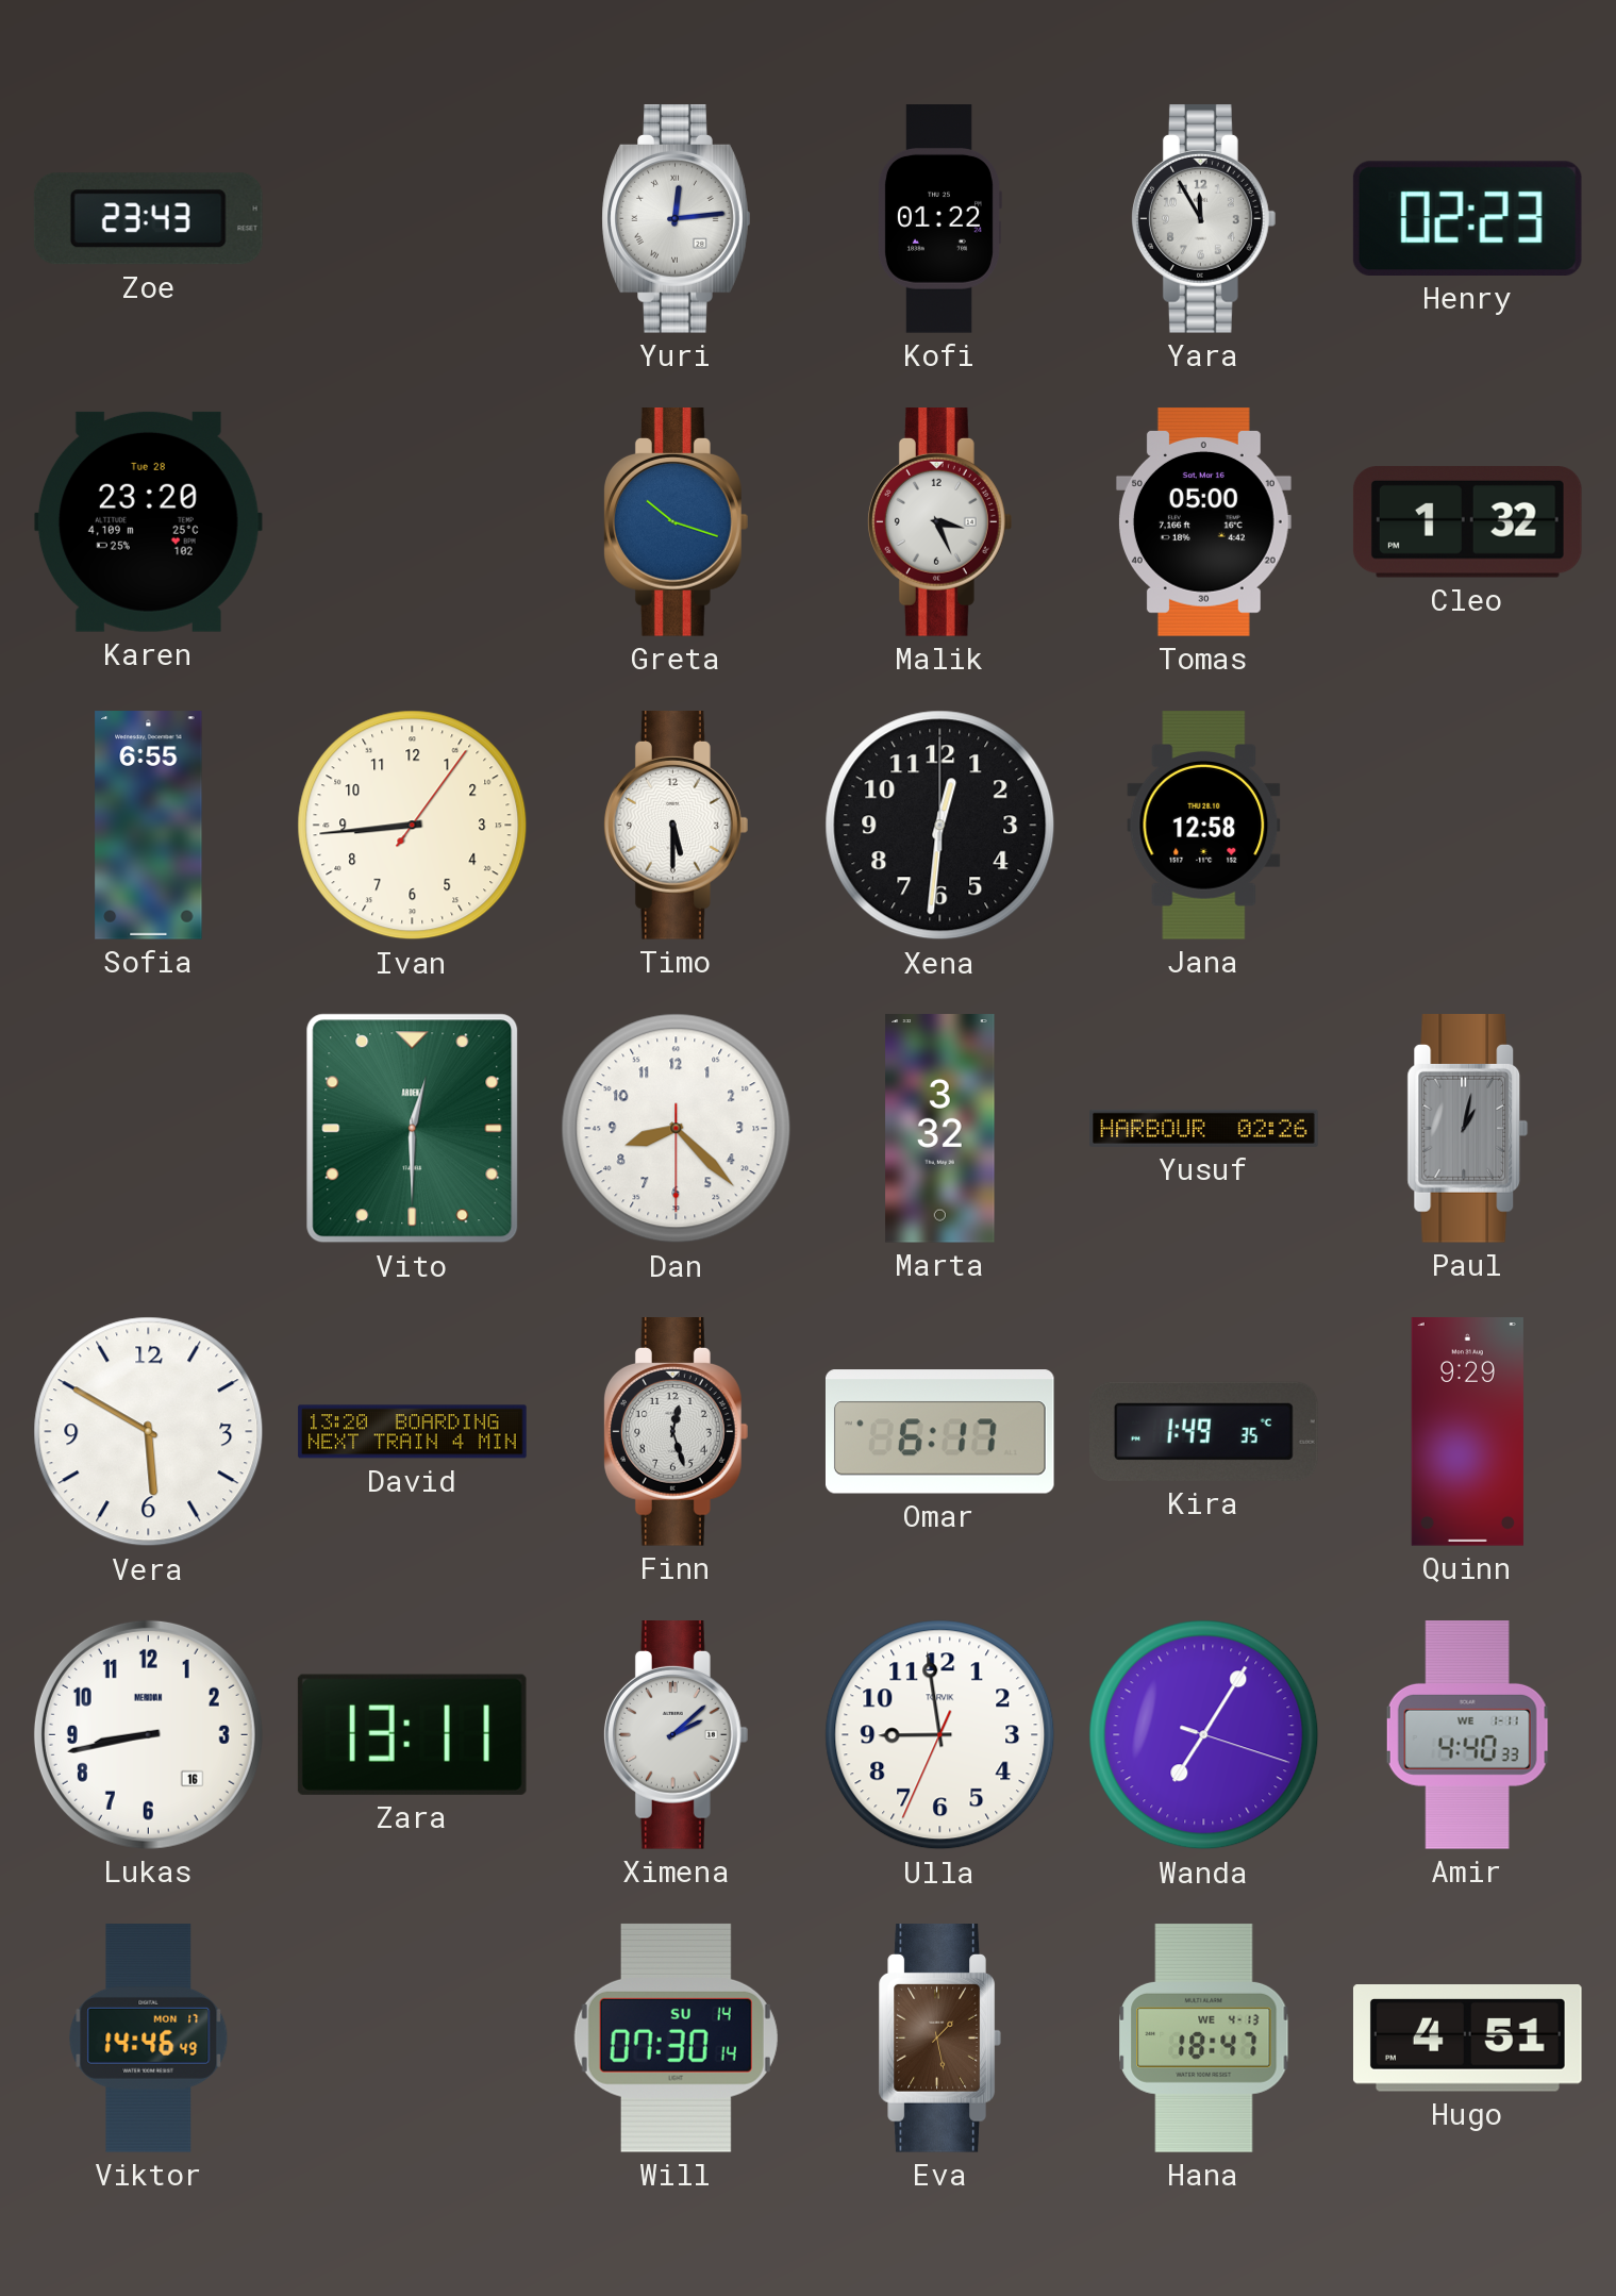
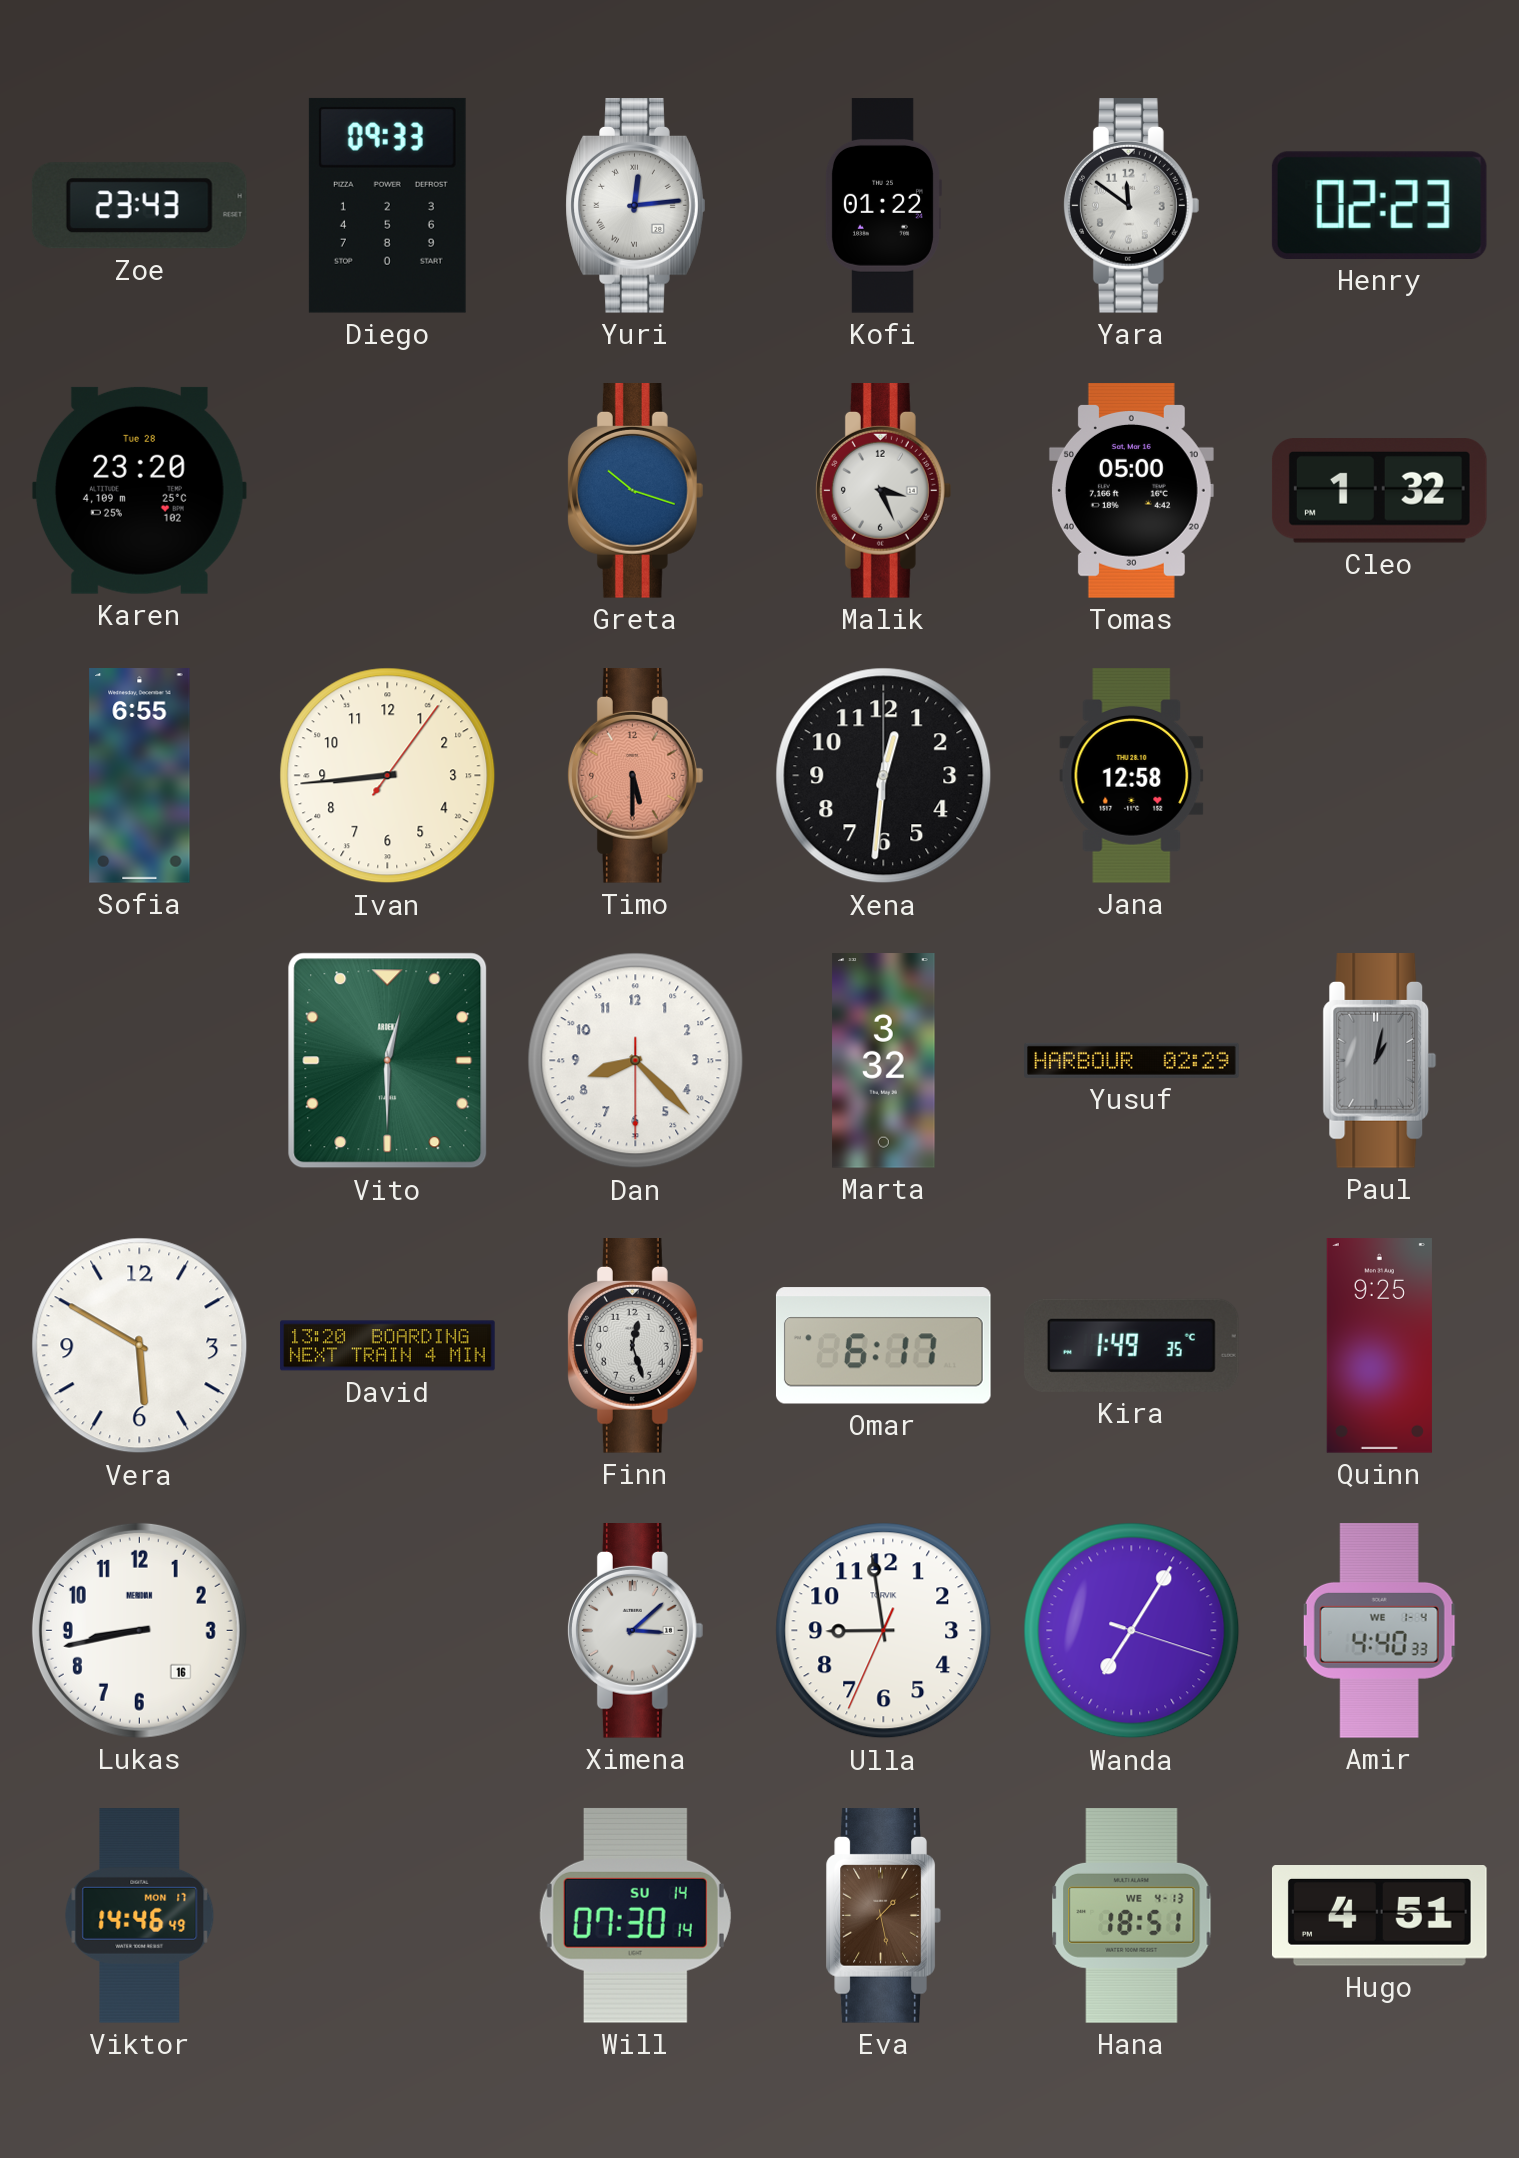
Diego: none -> 09:33
Yara: 11:55 -> 11:51
Timo dial: white -> salmon
Yusuf: 02:26 -> 02:29
Quinn: 9:29 -> 9:25
Zara: 13:11 -> none
Ximena: 2:08 -> 3:08
Amir date: WE 1-11 -> WE 1-4
Hana: 18:47 -> 18:51
